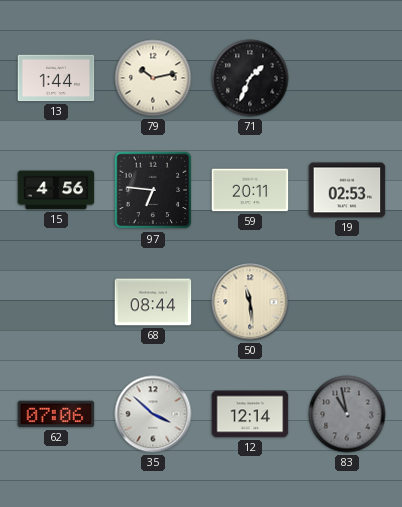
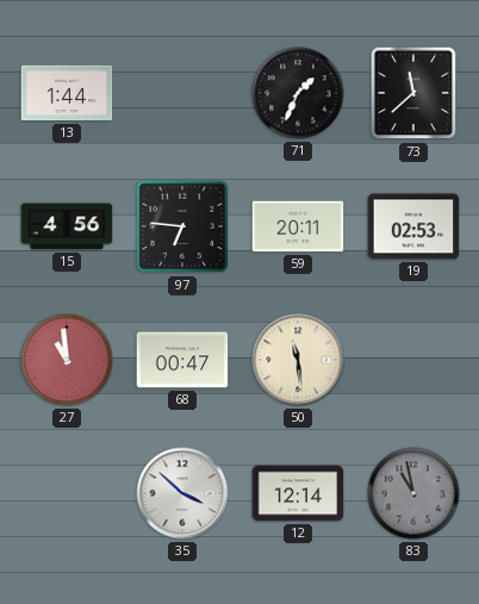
79: 10:13 -> none
73: none -> 11:38
27: none -> 10:59
68: 08:44 -> 00:47
62: 07:06 -> none
